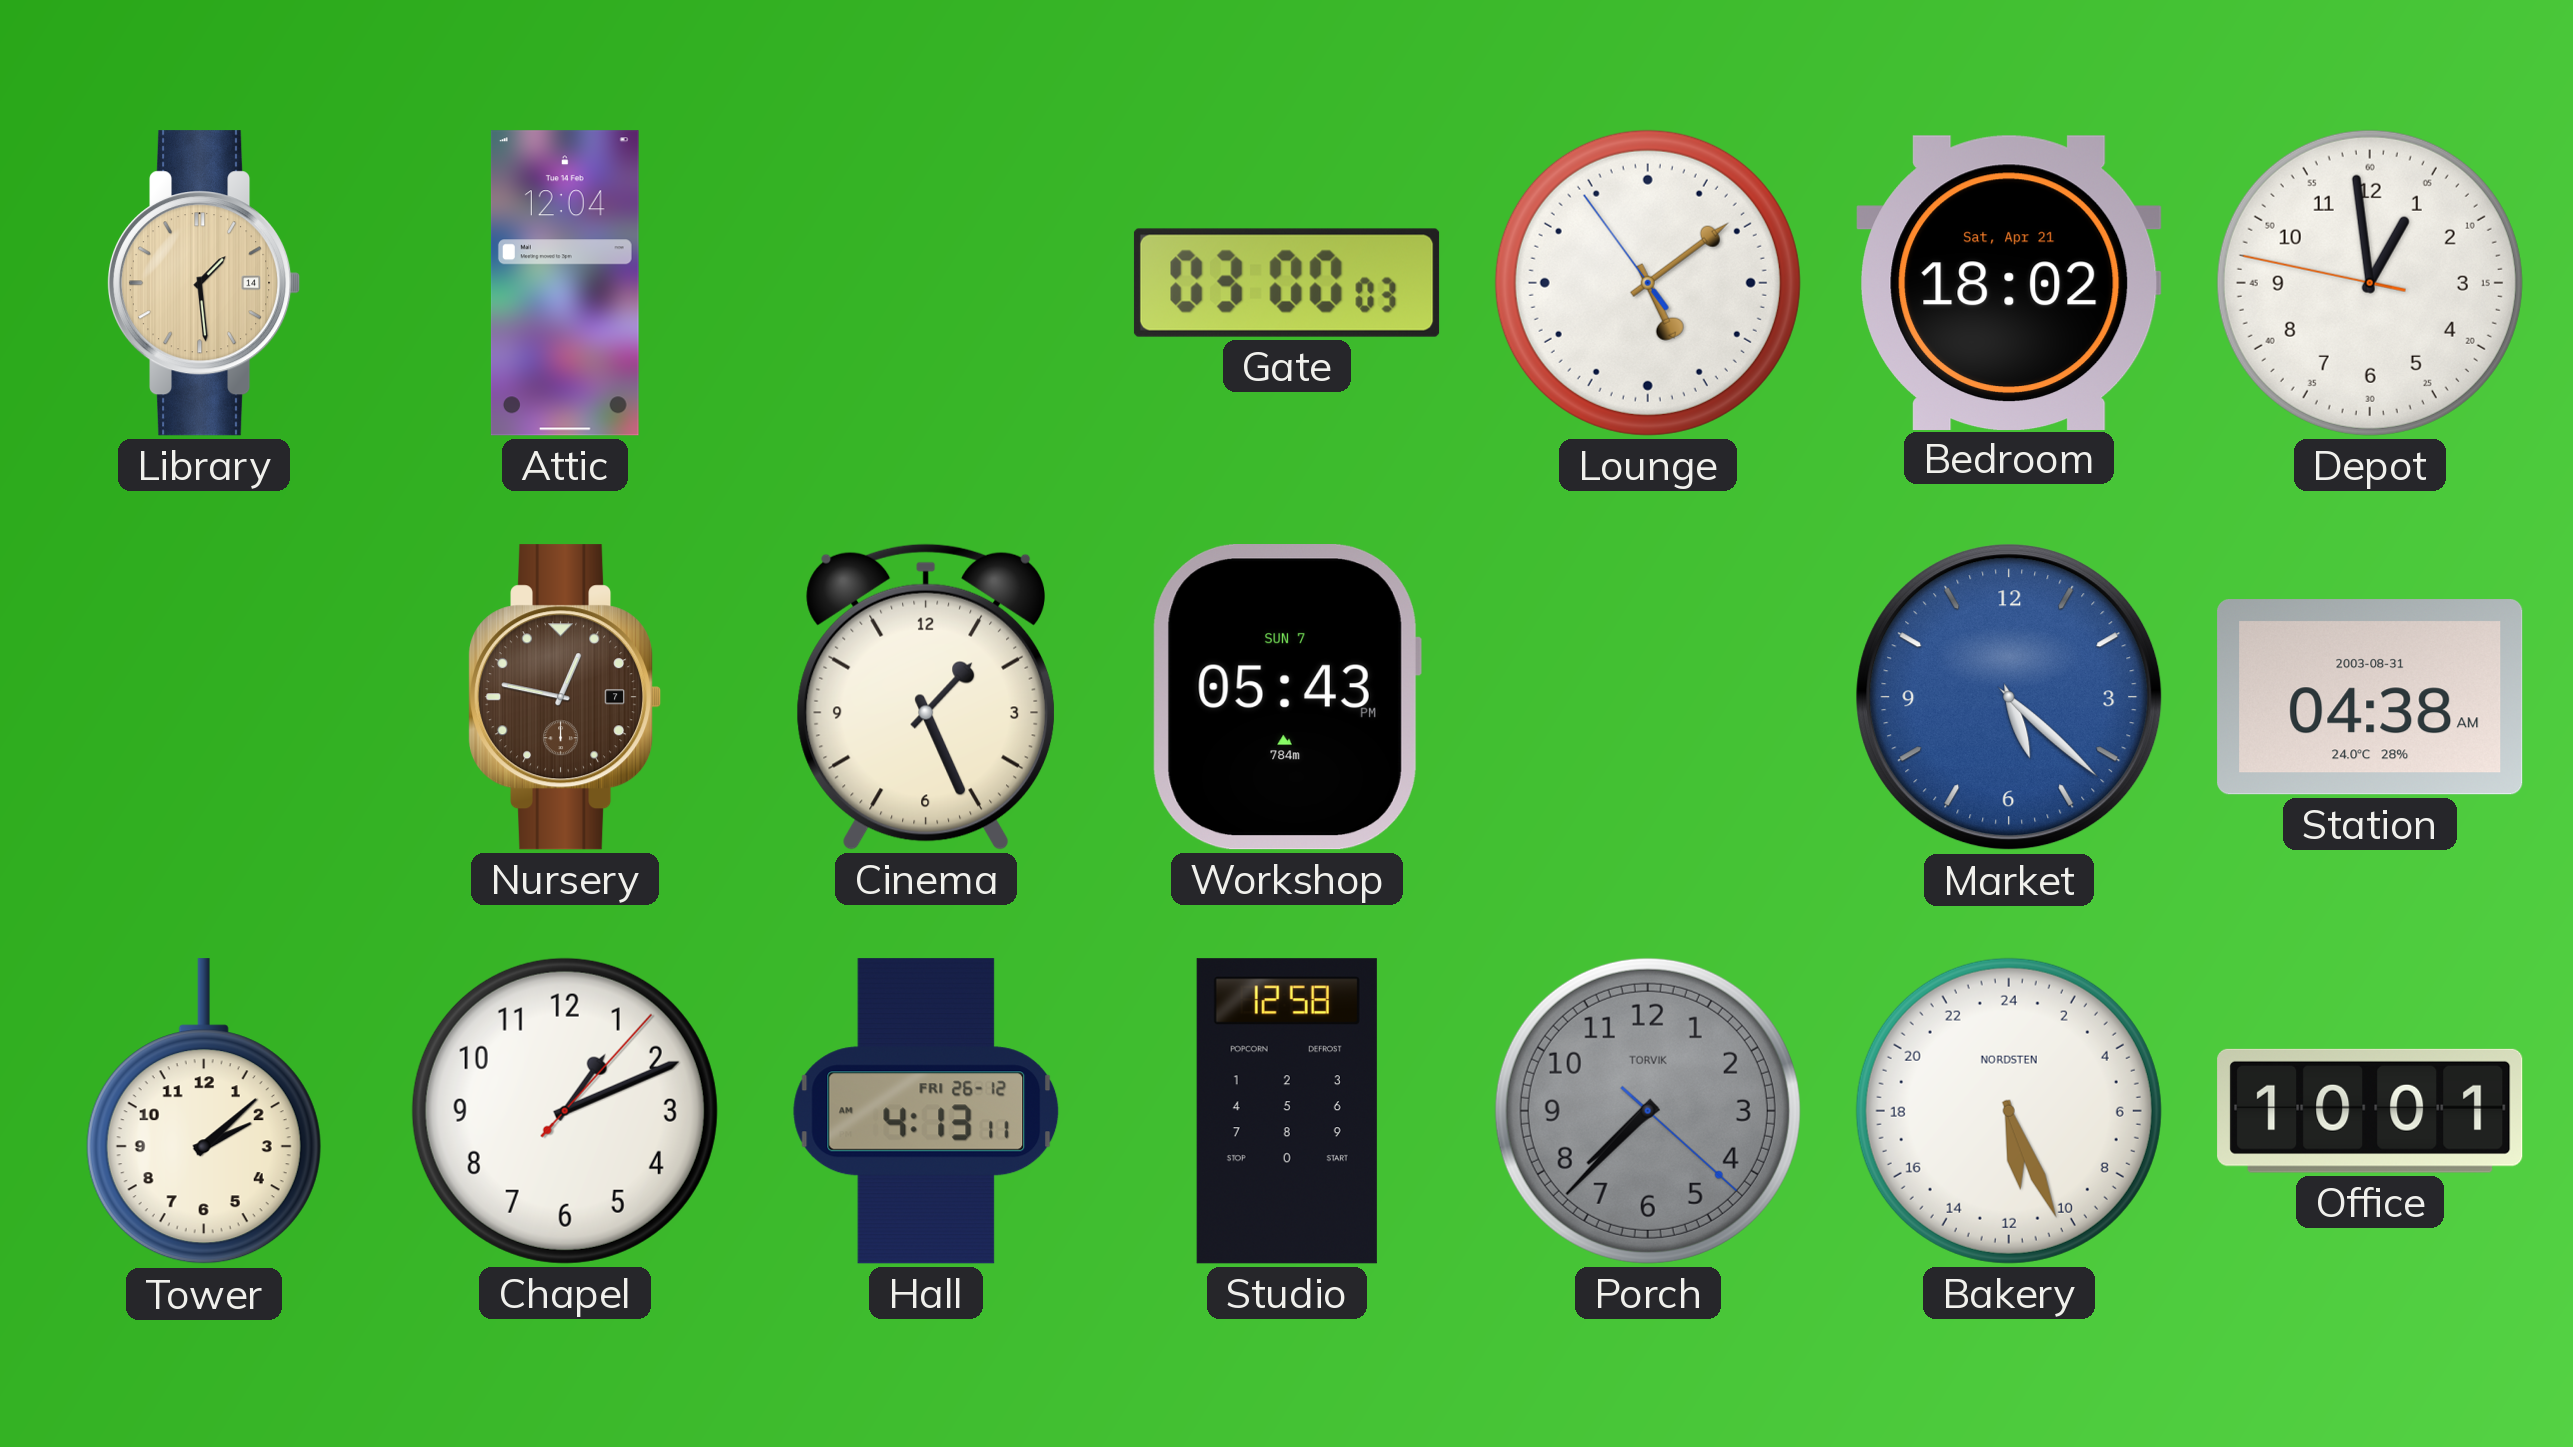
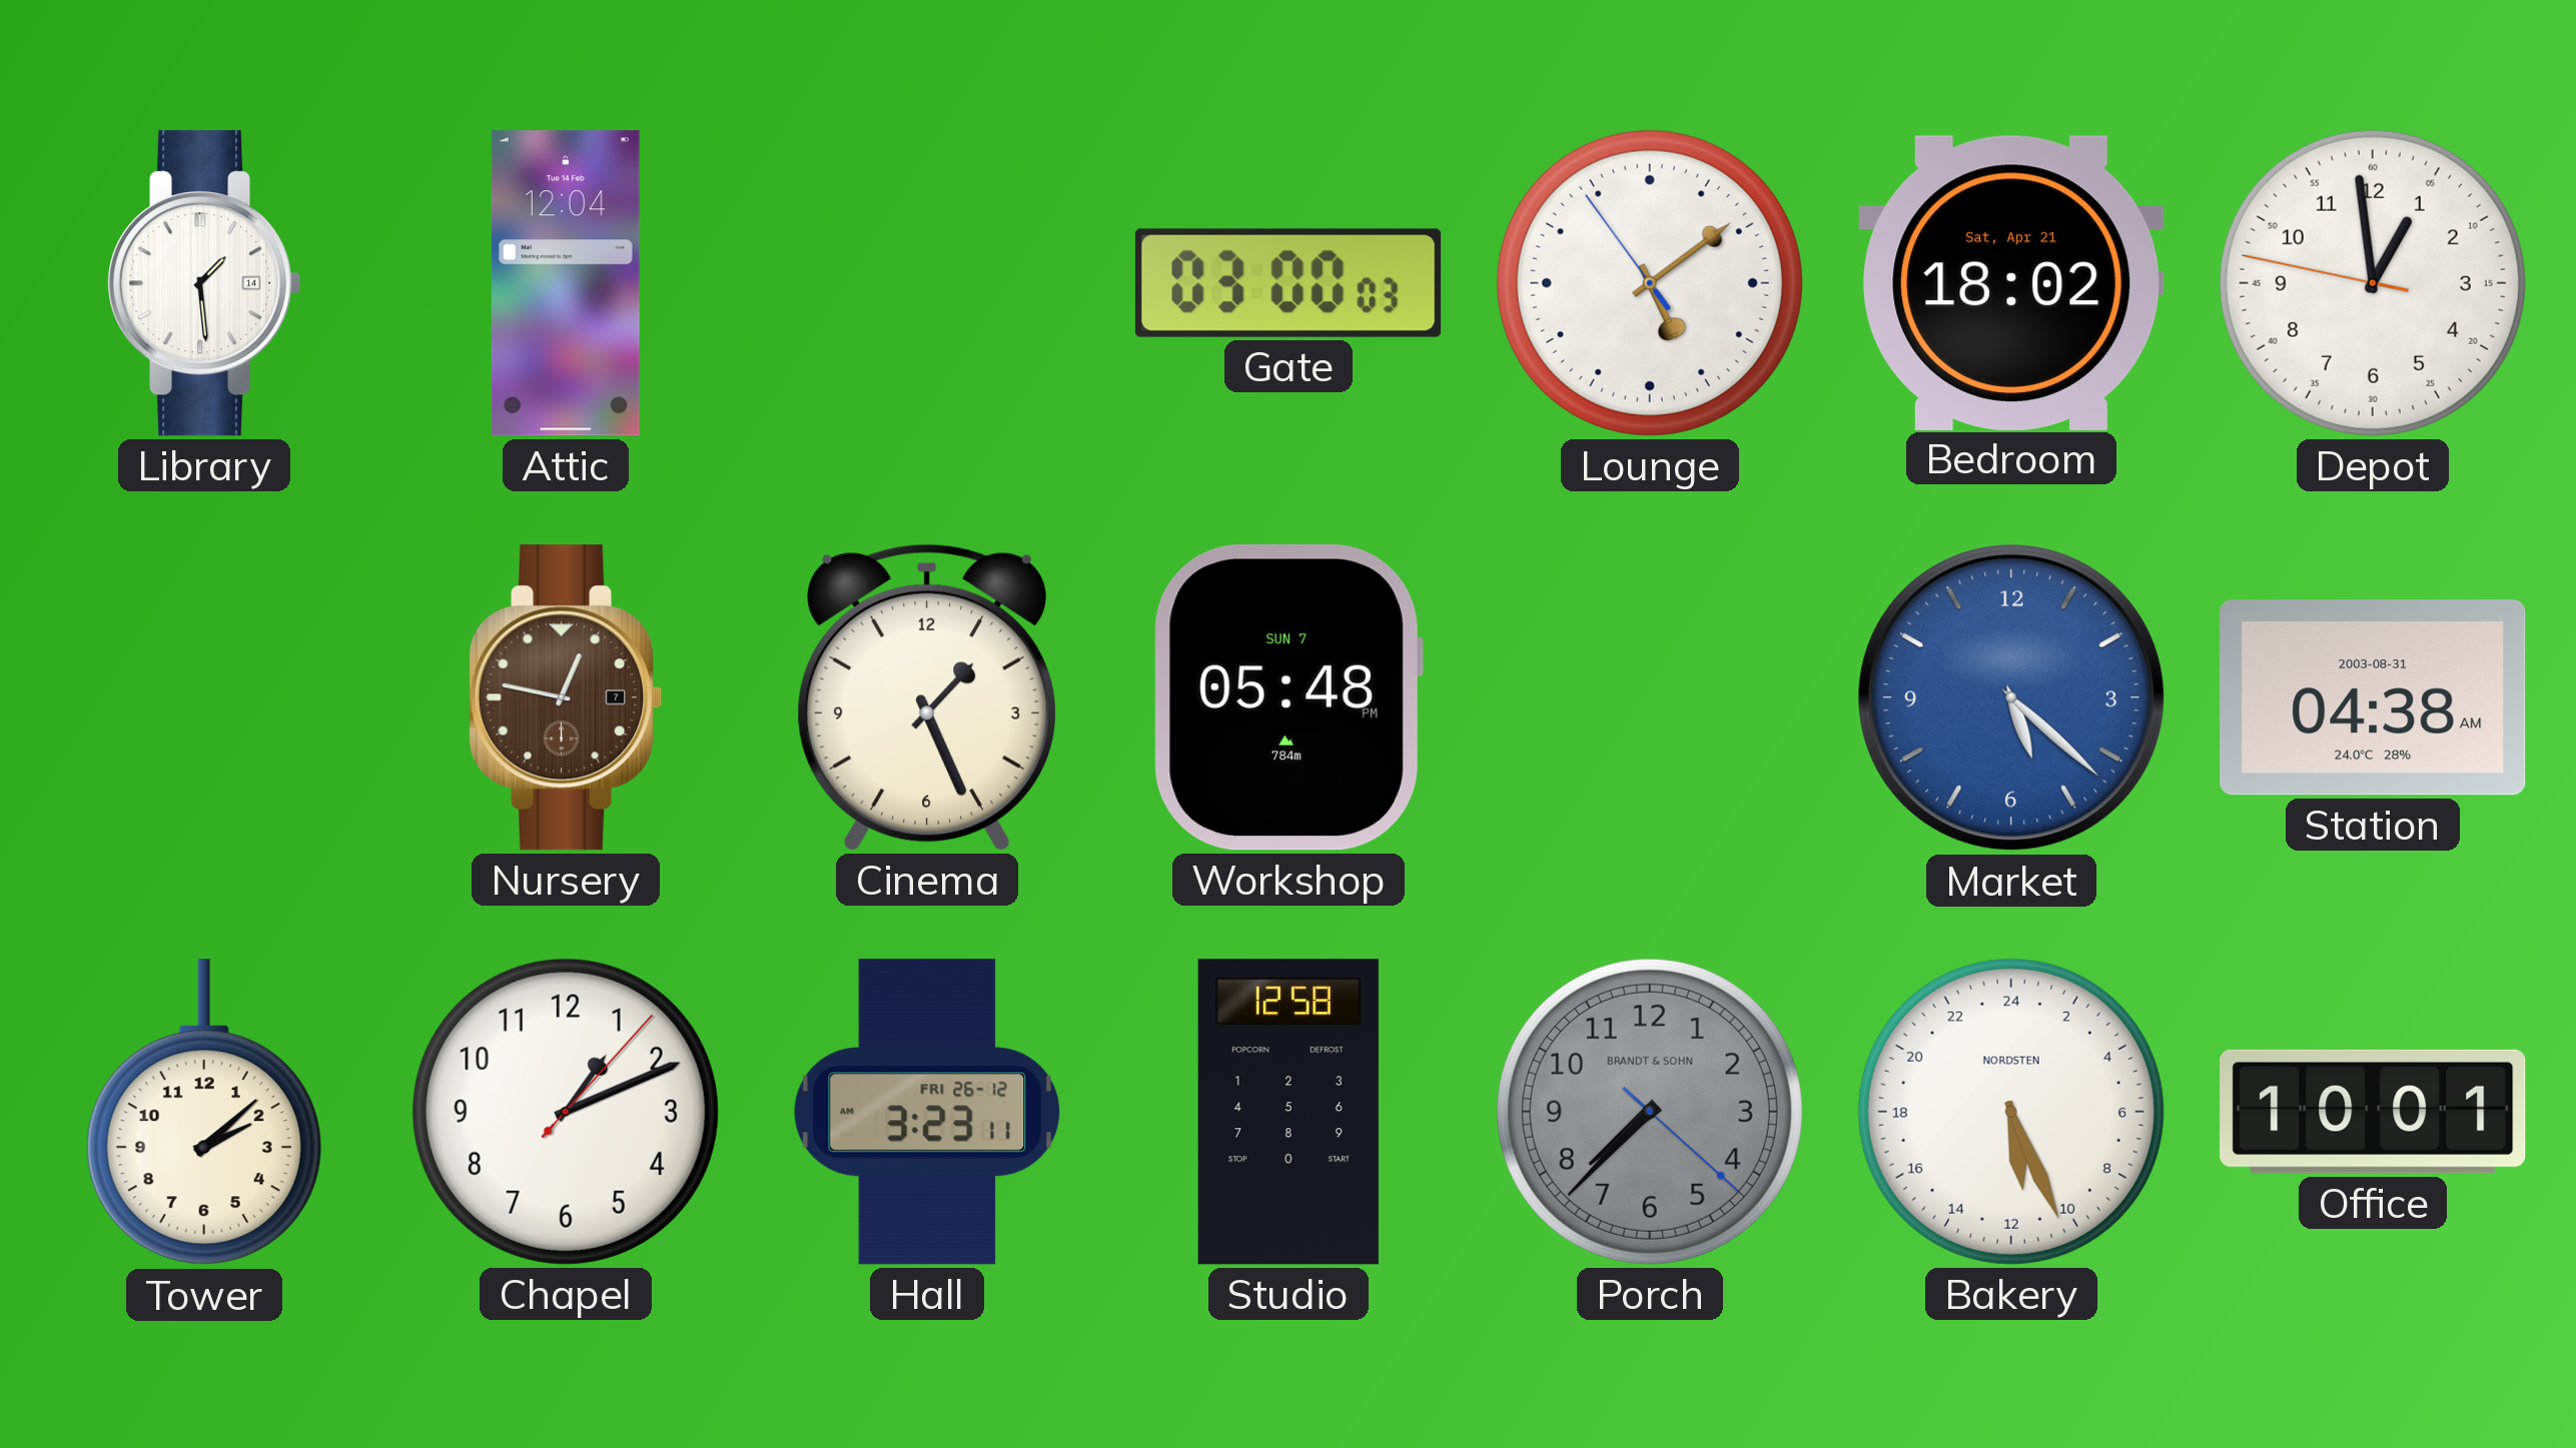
Library dial: champagne -> white
Workshop: 05:43 -> 05:48
Hall: 4:13 -> 3:23
Porch brand: TORVIK -> BRANDT & SOHN
